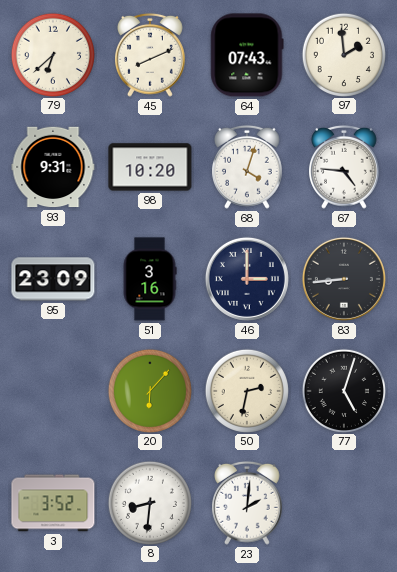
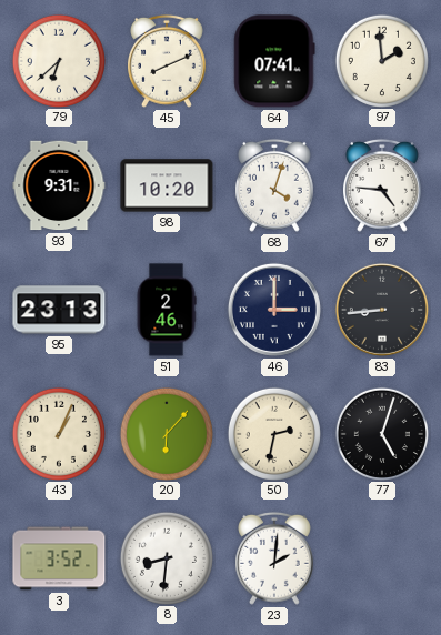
64: 07:43 -> 07:41
95: 23:09 -> 23:13
51: 3:16 -> 2:46
43: none -> 1:04
